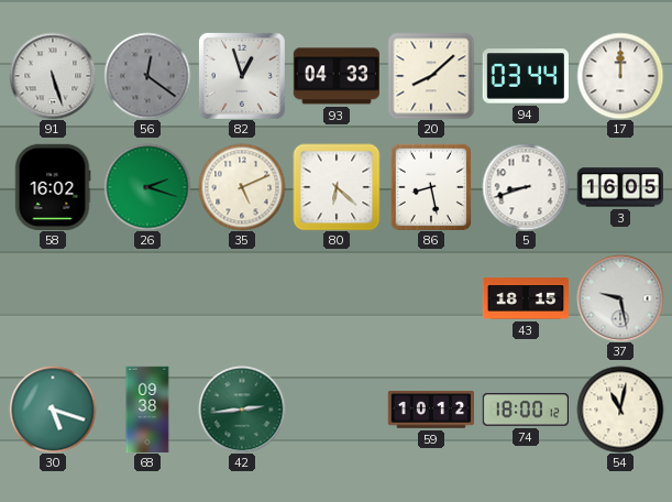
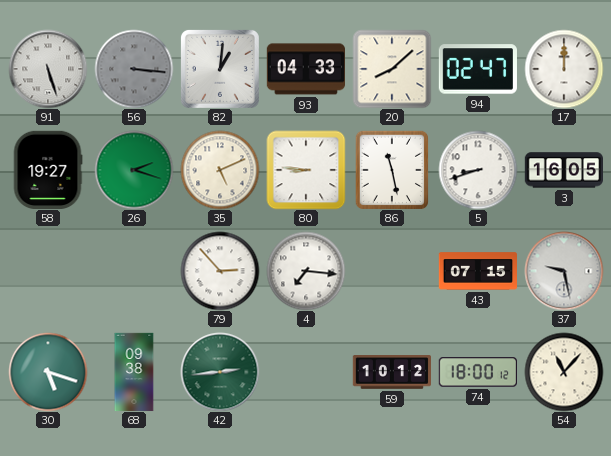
56: 12:21 -> 3:16
82: 12:57 -> 1:01
94: 03:44 -> 02:47
58: 16:02 -> 19:27
80: 6:22 -> 8:46
86: 8:28 -> 11:28
79: none -> 2:53
4: none -> 7:16
43: 18:15 -> 07:15
54: 11:02 -> 11:07
